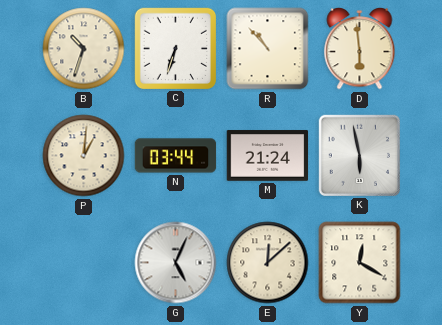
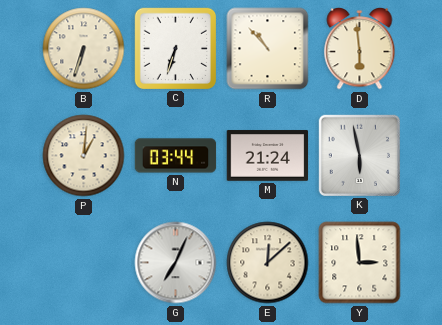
B: 10:33 -> 6:33
G: 5:04 -> 7:04
Y: 12:20 -> 2:59
